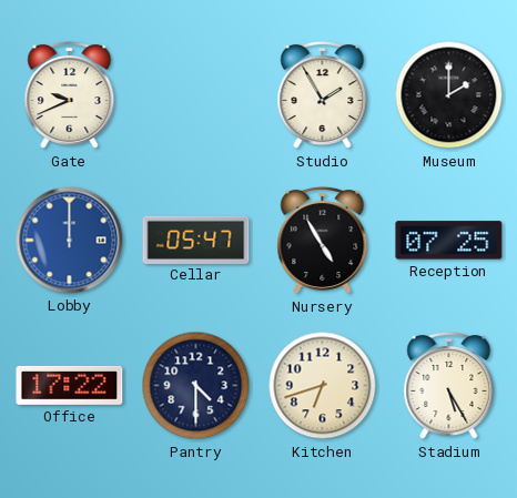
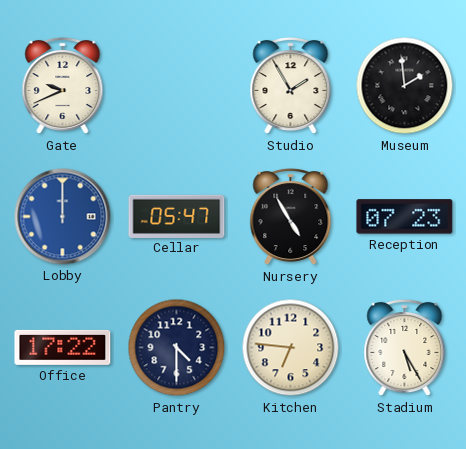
Museum: 2:00 -> 1:59
Reception: 07:25 -> 07:23
Kitchen: 6:42 -> 6:46
